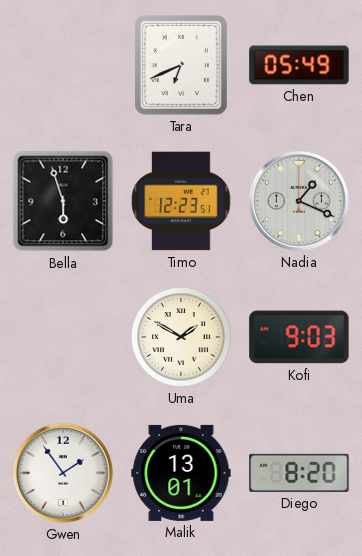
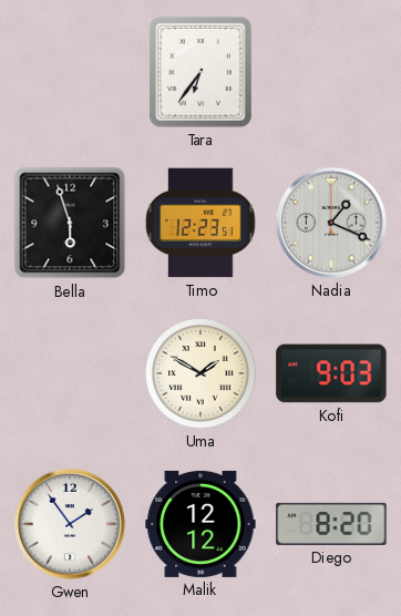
Tara: 6:41 -> 6:36
Chen: 05:49 -> none
Malik: 13:01 -> 12:12
